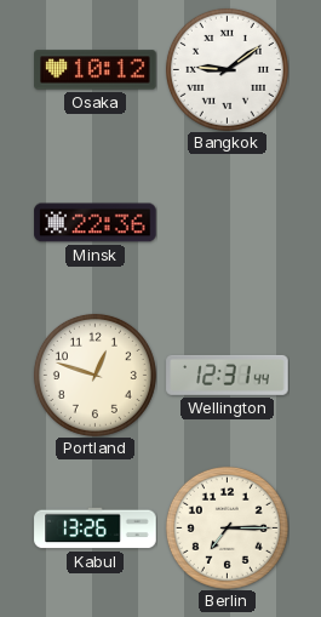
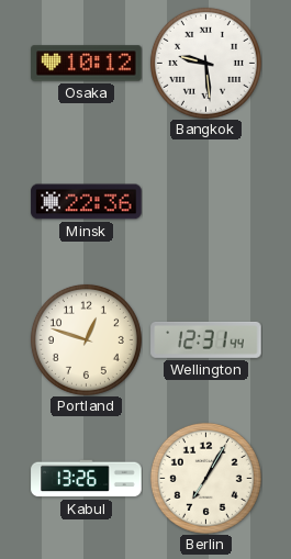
Bangkok: 9:09 -> 9:29
Berlin: 7:15 -> 7:05
